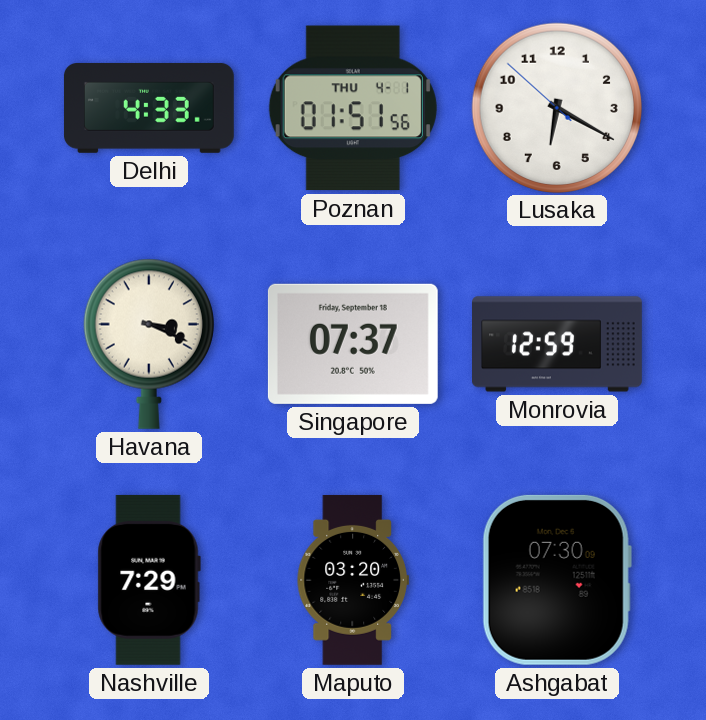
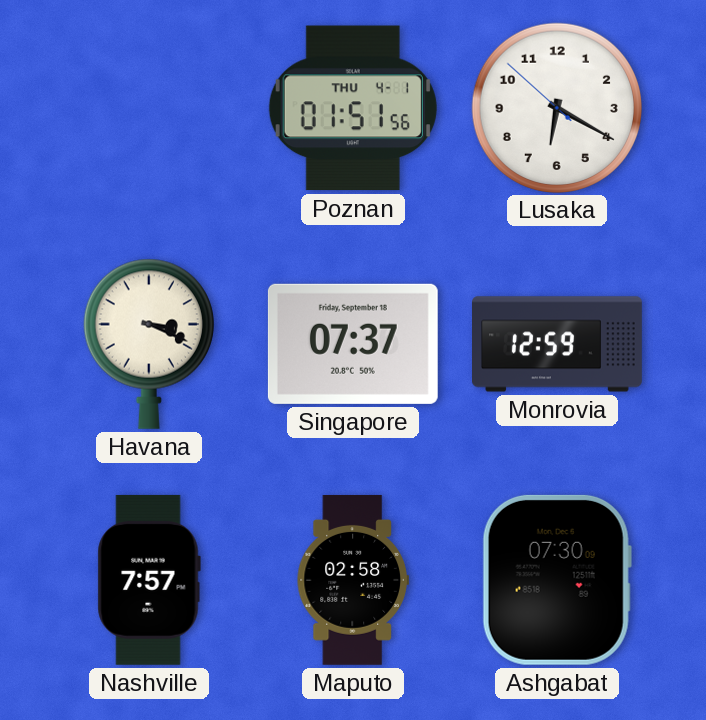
Delhi: 4:33 -> none
Nashville: 7:29 -> 7:57
Maputo: 03:20 -> 02:58
